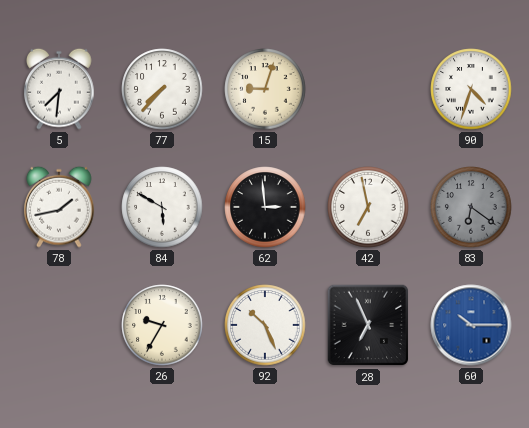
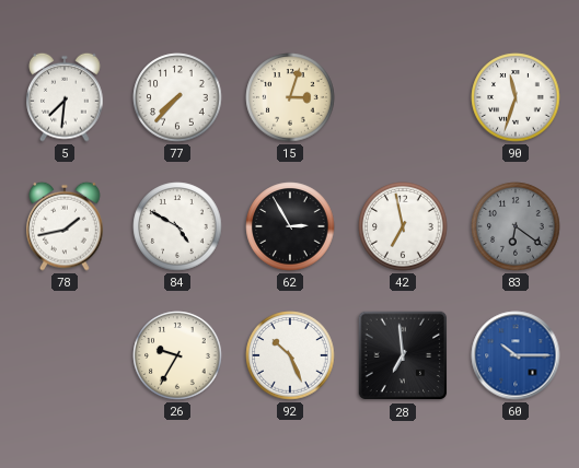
15: 9:03 -> 3:03
90: 4:33 -> 11:33
84: 5:50 -> 4:50
62: 2:59 -> 2:55
28: 6:56 -> 6:59
